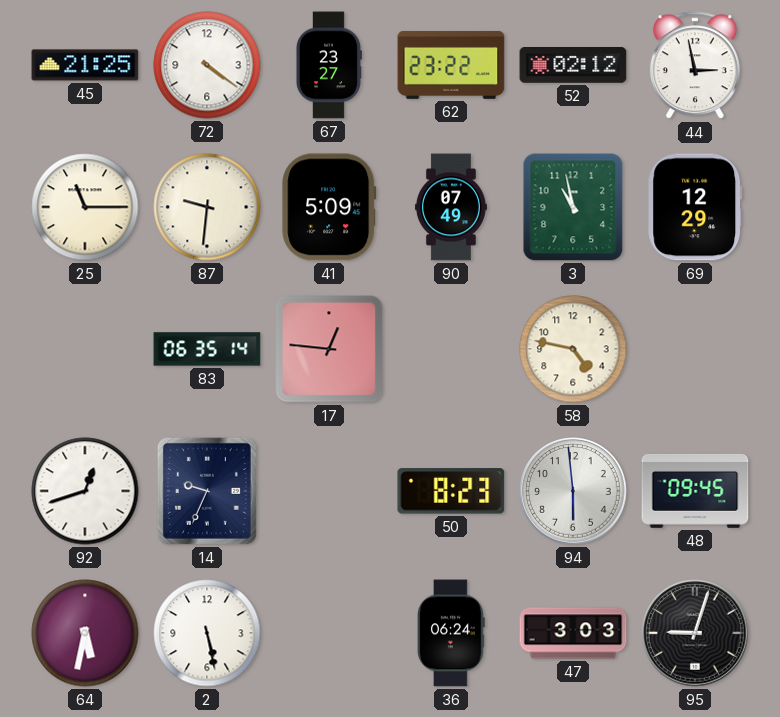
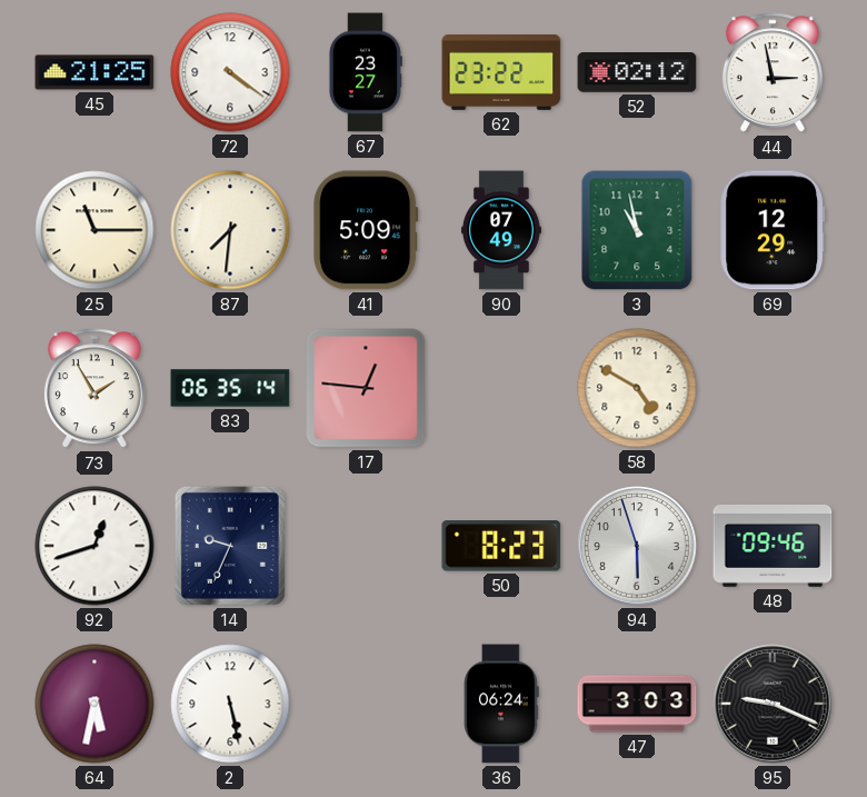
87: 9:31 -> 7:31
73: none -> 1:55
58: 4:47 -> 4:50
94: 5:59 -> 5:57
48: 09:45 -> 09:46
95: 9:03 -> 9:19
